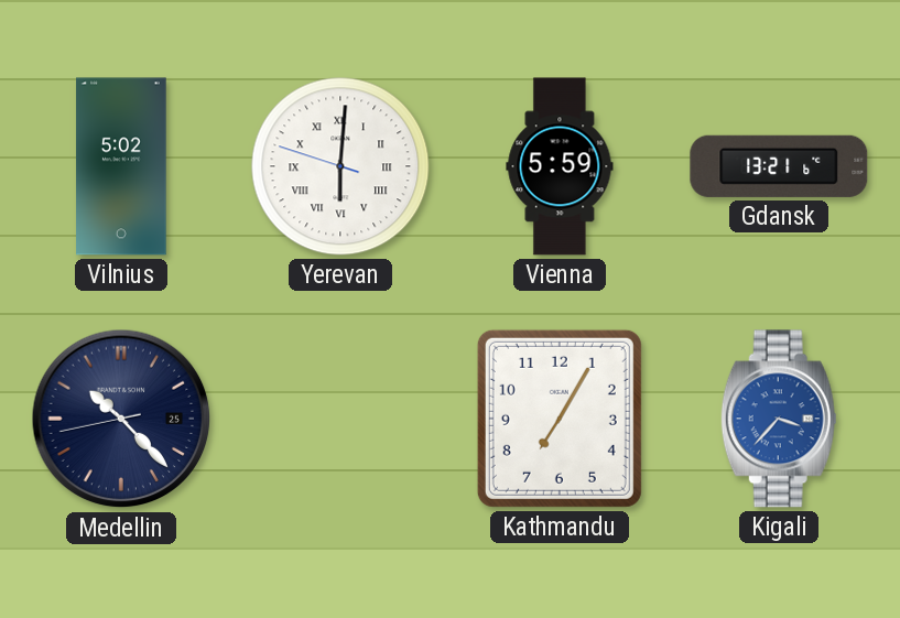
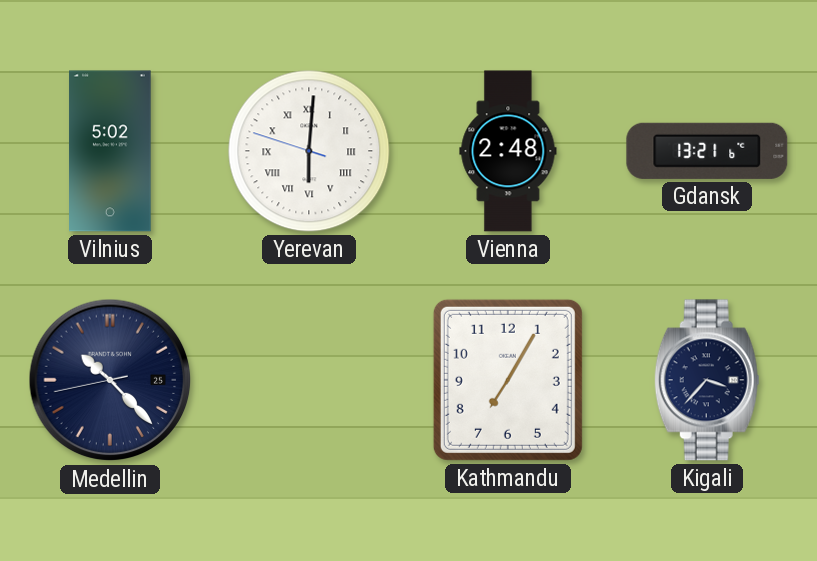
Vienna: 5:59 -> 2:48
Kigali dial: blue -> navy
